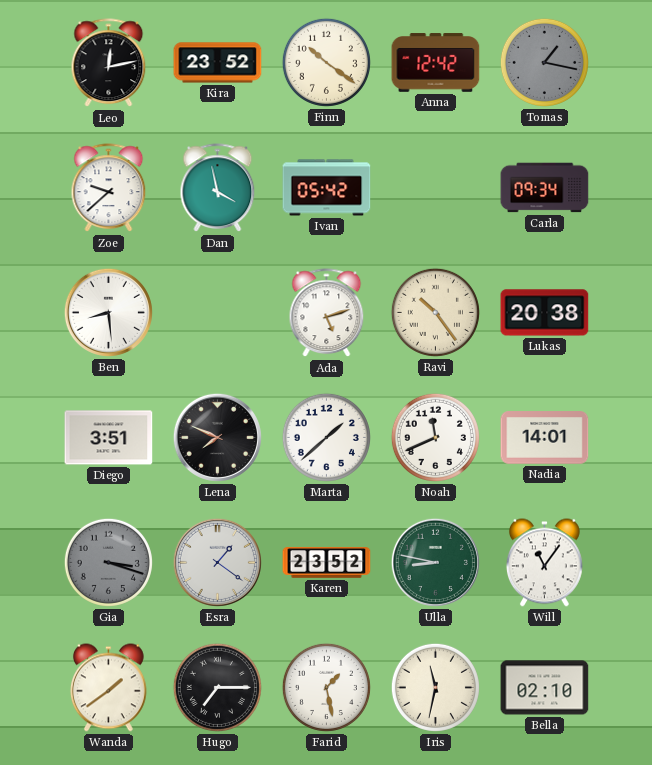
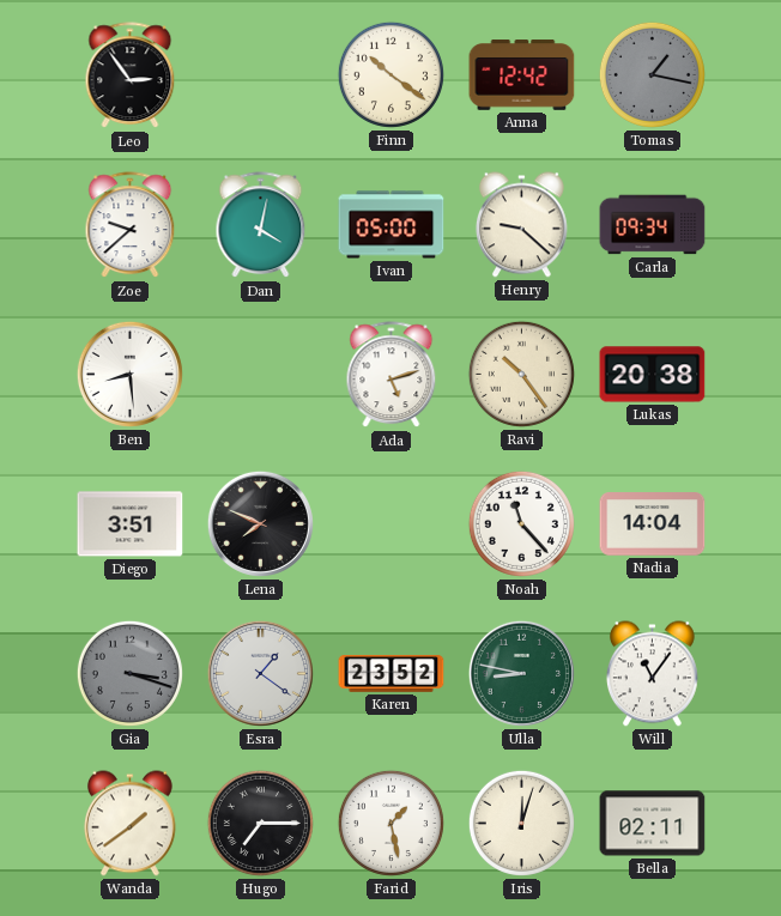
Leo: 12:13 -> 2:54
Kira: 23:52 -> none
Dan: 3:58 -> 4:02
Ivan: 05:42 -> 05:00
Henry: none -> 9:22
Marta: 1:38 -> none
Noah: 11:41 -> 11:23
Nadia: 14:01 -> 14:04
Iris: 11:32 -> 12:03
Bella: 02:10 -> 02:11
